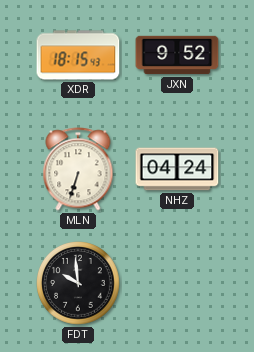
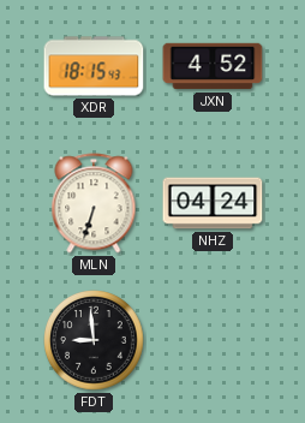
JXN: 9:52 -> 4:52
FDT: 9:59 -> 8:59
